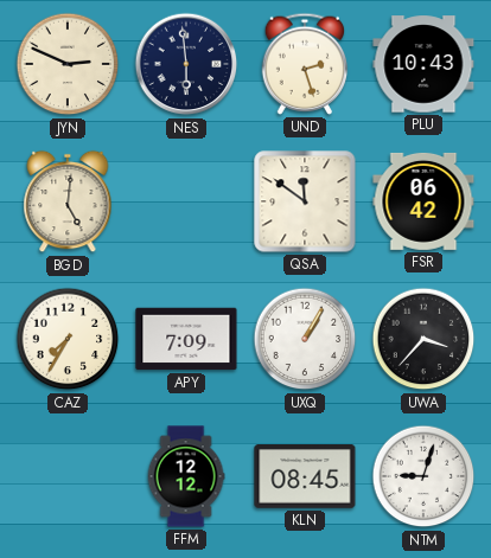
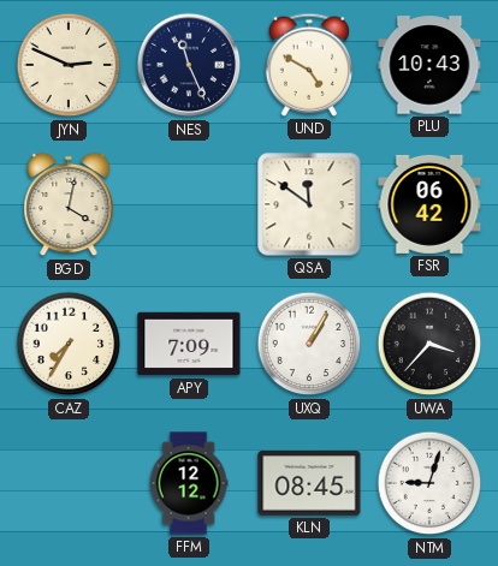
NES: 5:59 -> 11:26
UND: 2:27 -> 4:50
BGD: 5:01 -> 4:02
